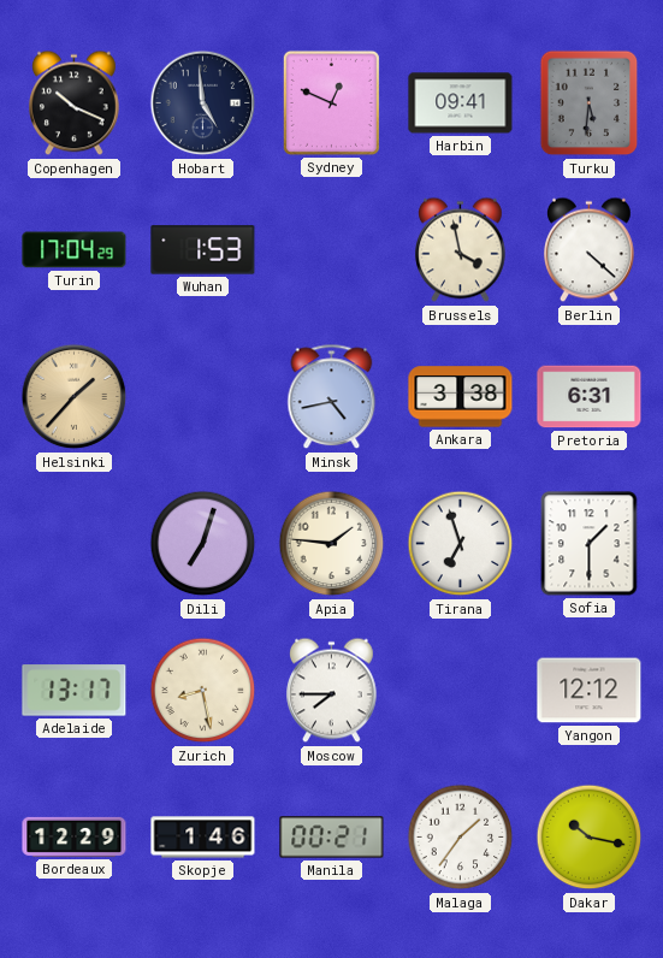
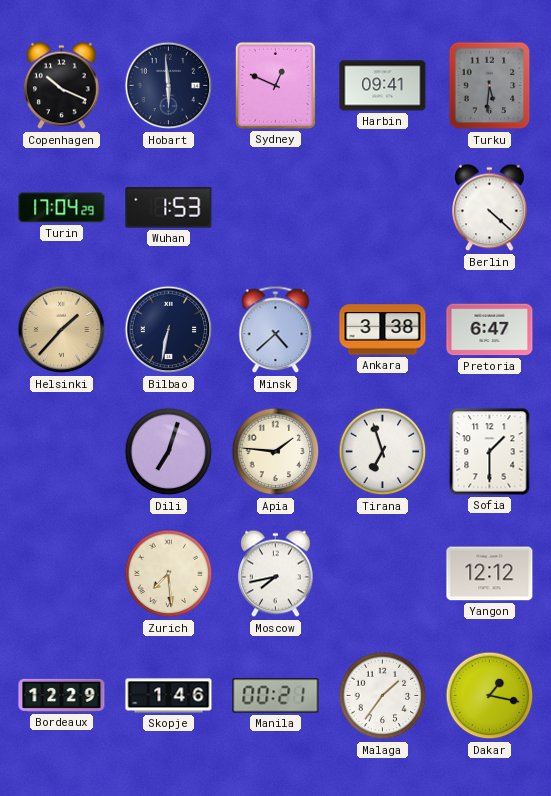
Hobart: 4:59 -> 5:59
Brussels: 3:58 -> none
Bilbao: none -> 6:32
Minsk: 4:43 -> 4:38
Pretoria: 6:31 -> 6:47
Adelaide: 13:17 -> none
Zurich: 8:28 -> 7:29
Moscow: 7:45 -> 7:43
Dakar: 10:17 -> 1:17
